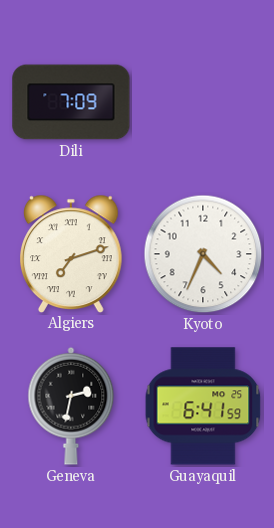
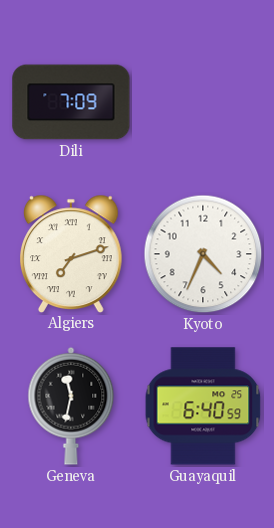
Geneva: 2:32 -> 11:32
Guayaquil: 6:41 -> 6:40
